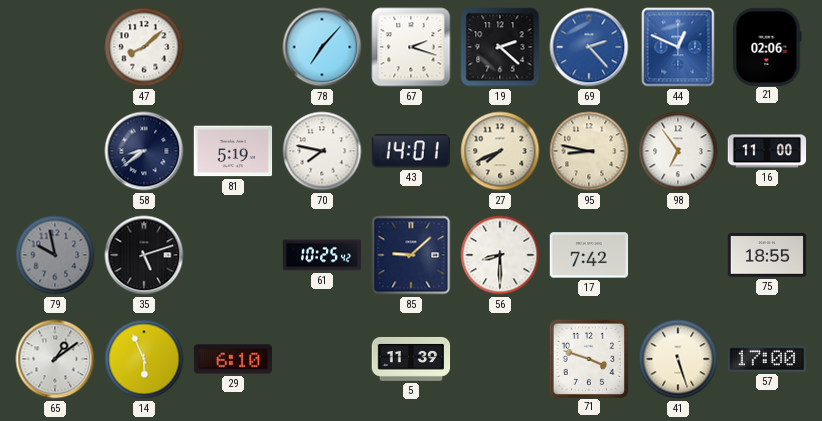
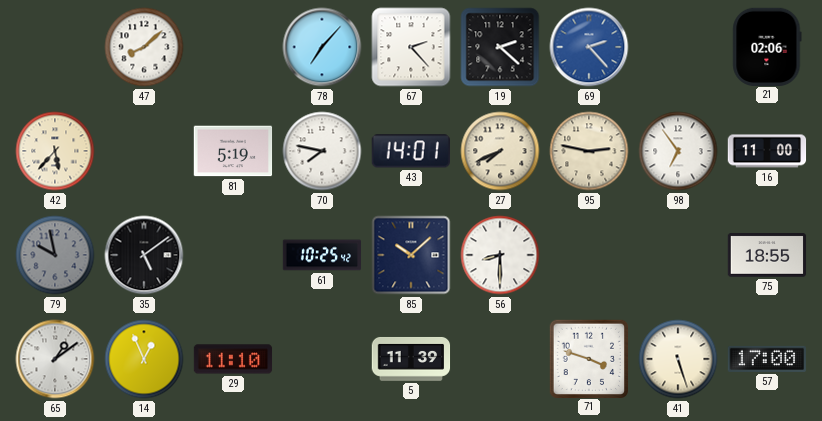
67: 2:18 -> 2:23
44: 12:49 -> none
42: none -> 5:37
58: 8:39 -> none
95: 8:47 -> 2:47
35: 5:12 -> 5:09
85: 9:08 -> 10:08
17: 7:42 -> none
14: 5:56 -> 12:56
29: 6:10 -> 11:10
